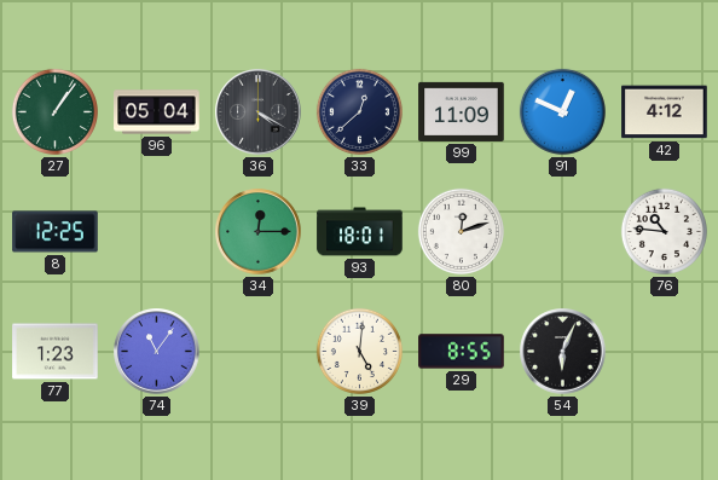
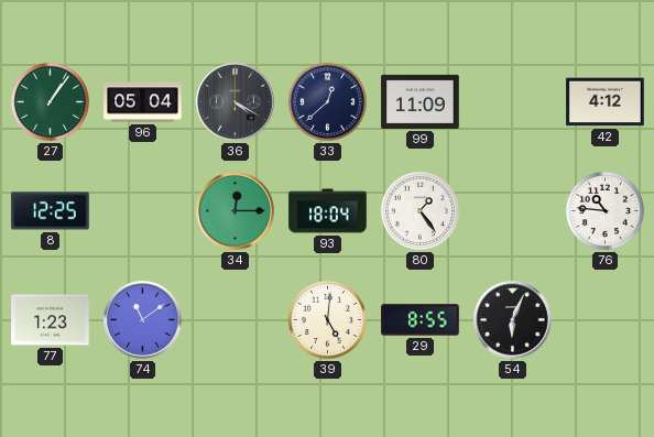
91: 12:49 -> none
93: 18:01 -> 18:04
80: 12:12 -> 1:24
74: 11:06 -> 11:09
